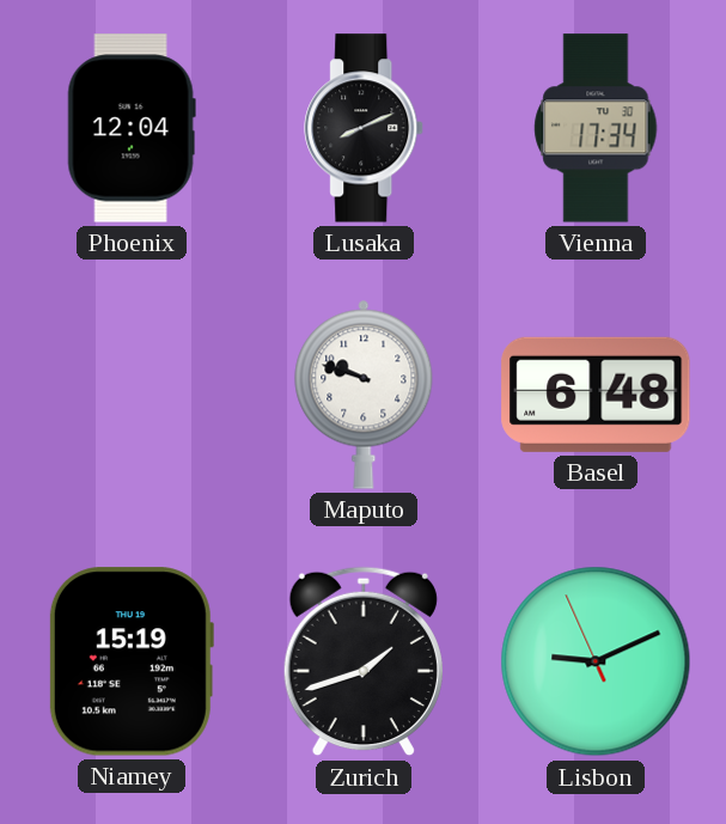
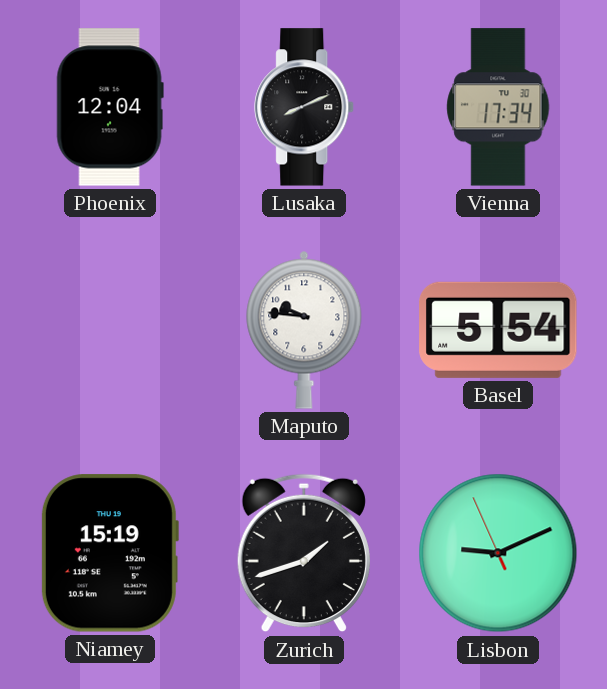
Maputo: 9:48 -> 9:46
Basel: 6:48 -> 5:54
